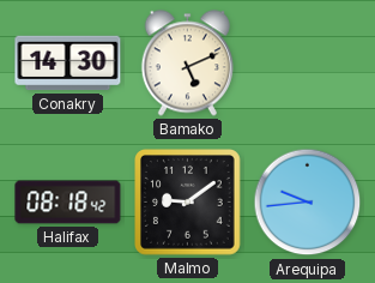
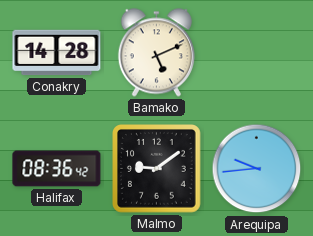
Conakry: 14:30 -> 14:28
Halifax: 08:18 -> 08:36
